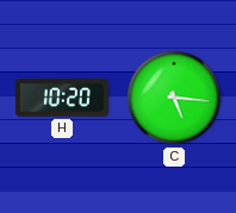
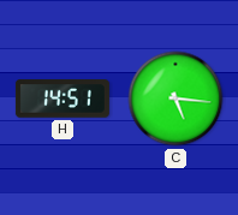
H: 10:20 -> 14:51
